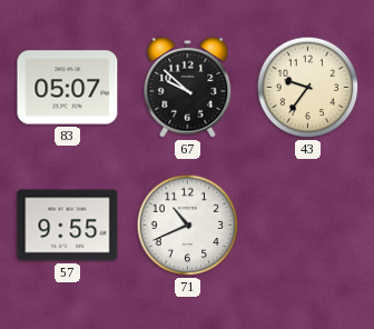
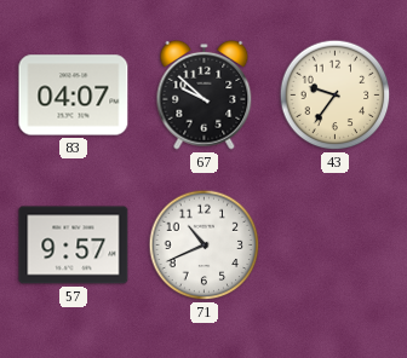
83: 05:07 -> 04:07
57: 9:55 -> 9:57
